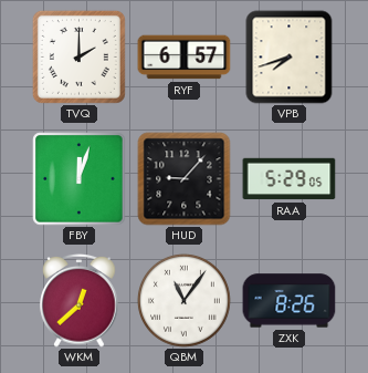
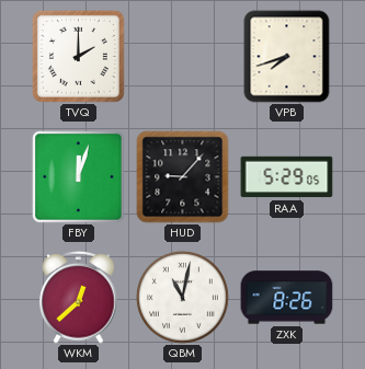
RYF: 6:57 -> none
QBM: 11:06 -> 11:02
